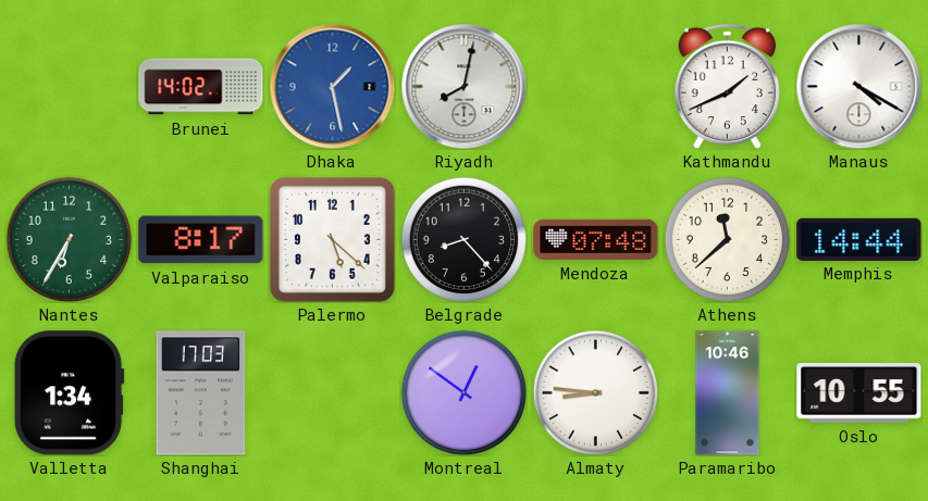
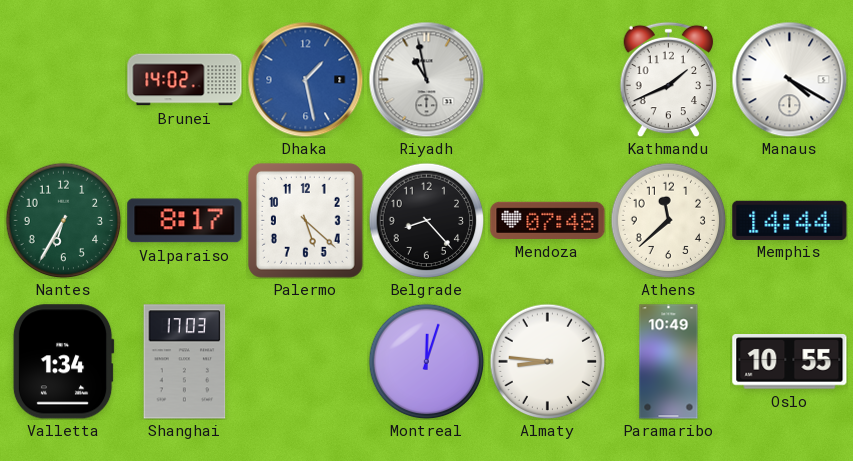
Riyadh: 8:02 -> 10:58
Montreal: 12:51 -> 12:03
Paramaribo: 10:46 -> 10:49
